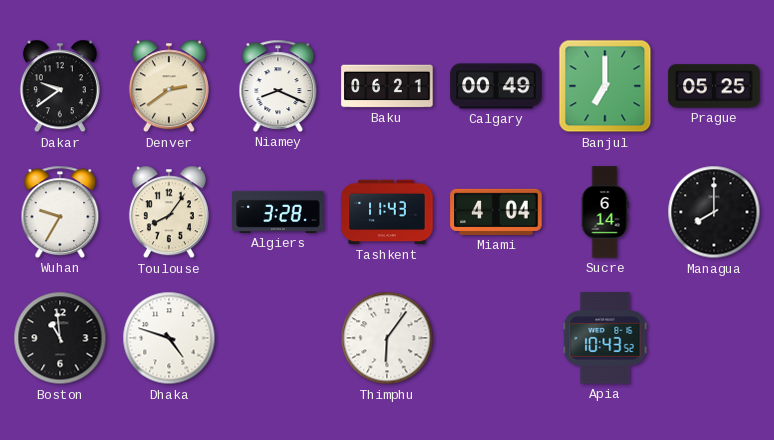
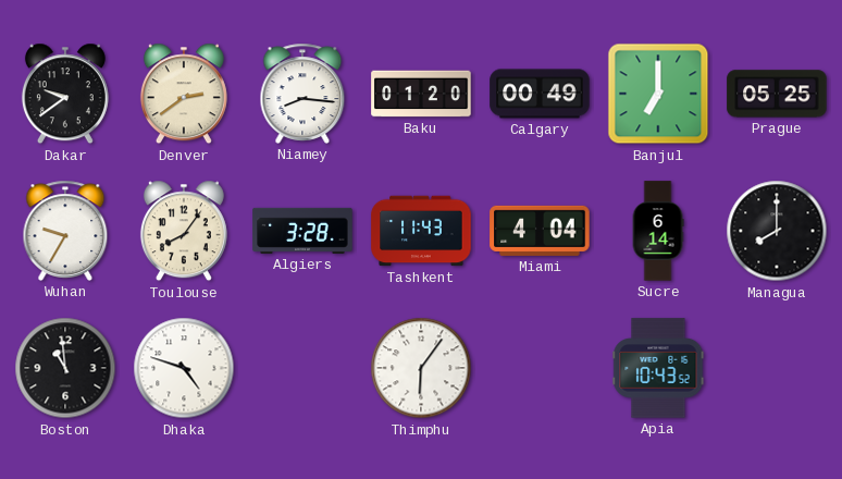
Niamey: 8:19 -> 8:16
Baku: 06:21 -> 01:20
